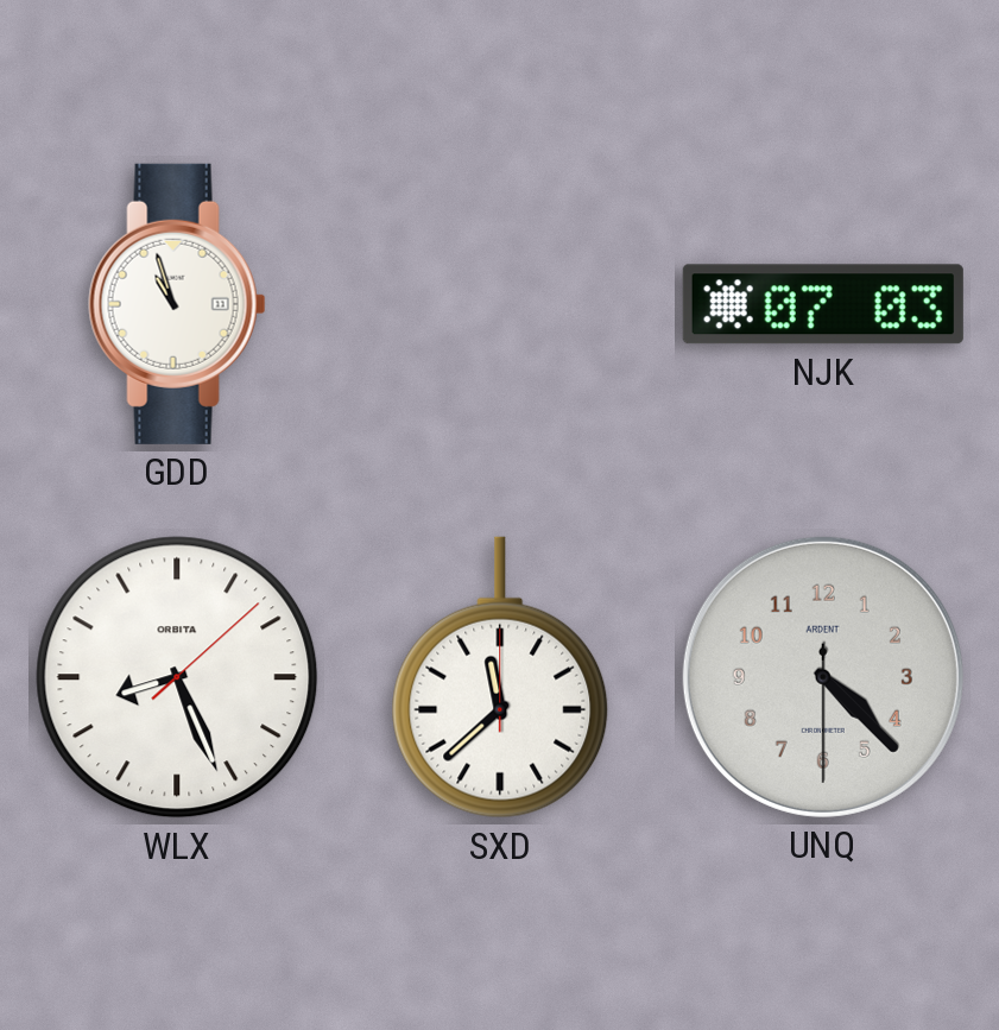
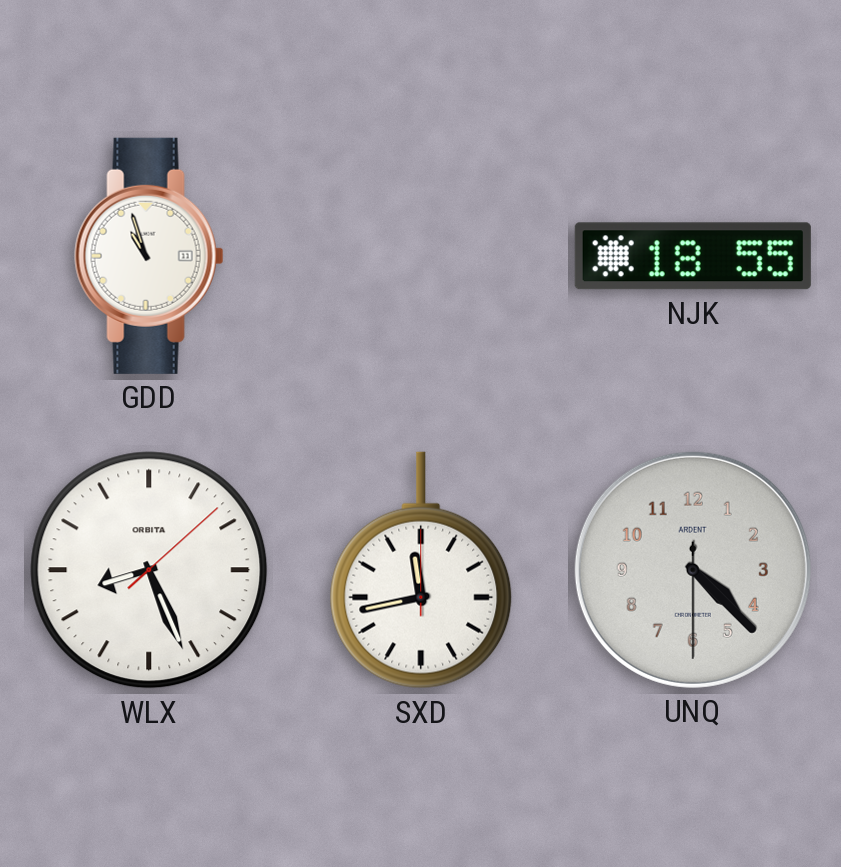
NJK: 07:03 -> 18:55
SXD: 11:38 -> 11:43
